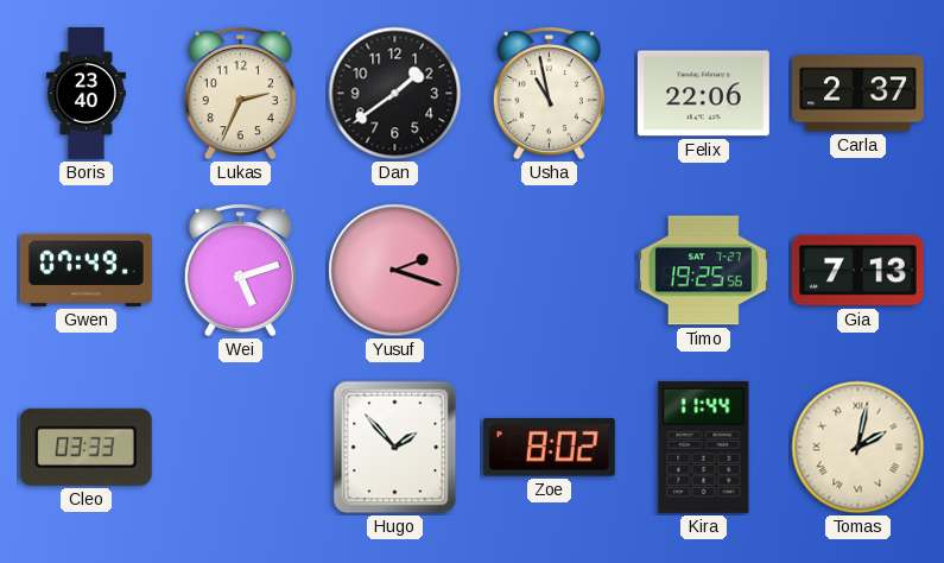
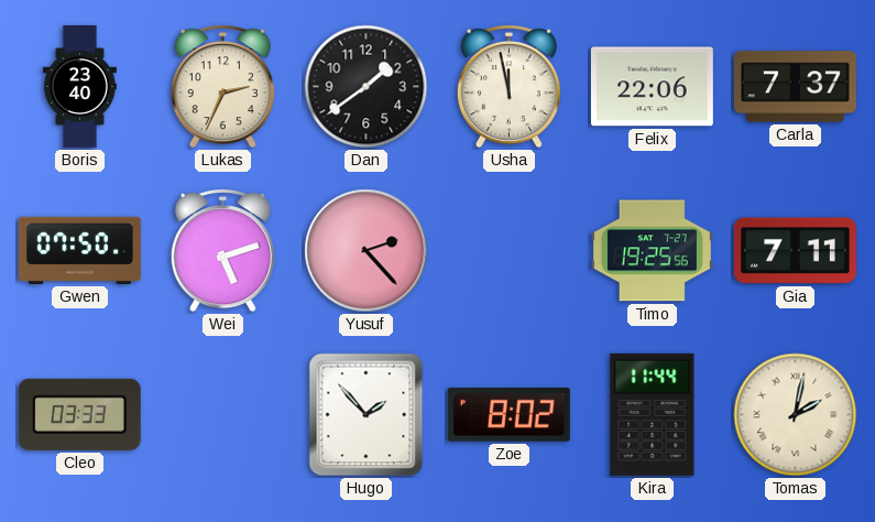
Usha: 10:58 -> 11:58
Carla: 2:37 -> 7:37
Gwen: 07:49 -> 07:50
Yusuf: 2:18 -> 2:23
Gia: 7:13 -> 7:11
